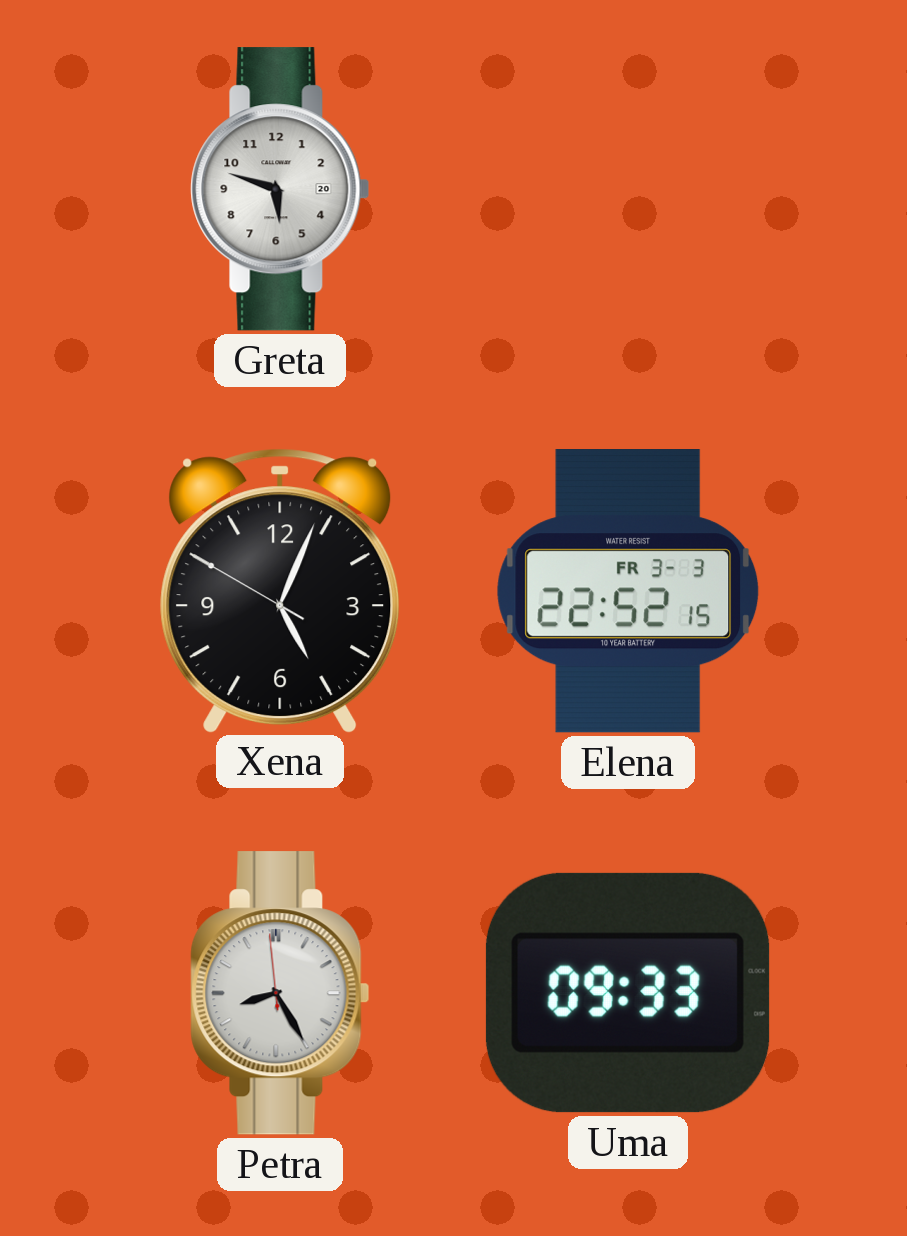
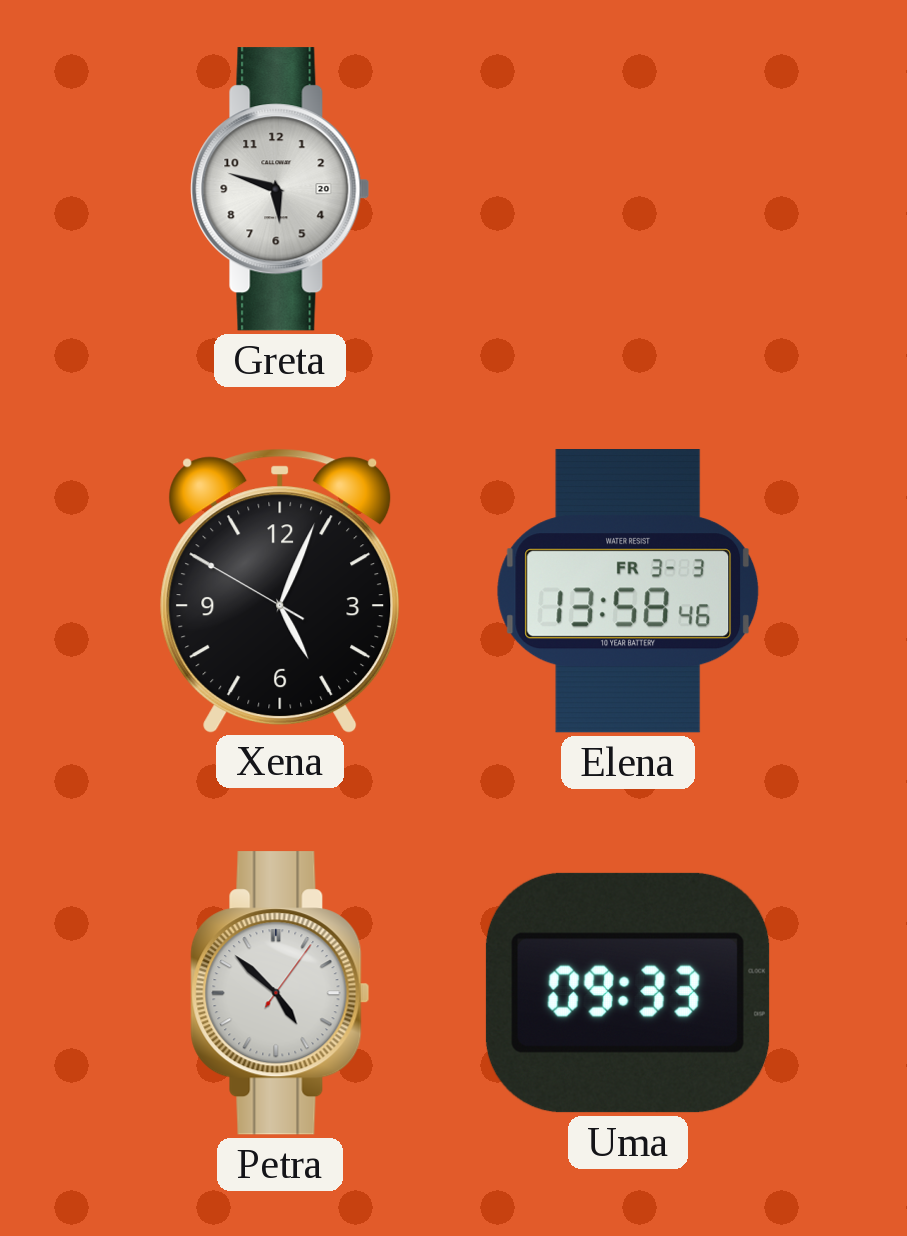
Elena: 22:52 -> 13:58
Petra: 8:24 -> 4:52
